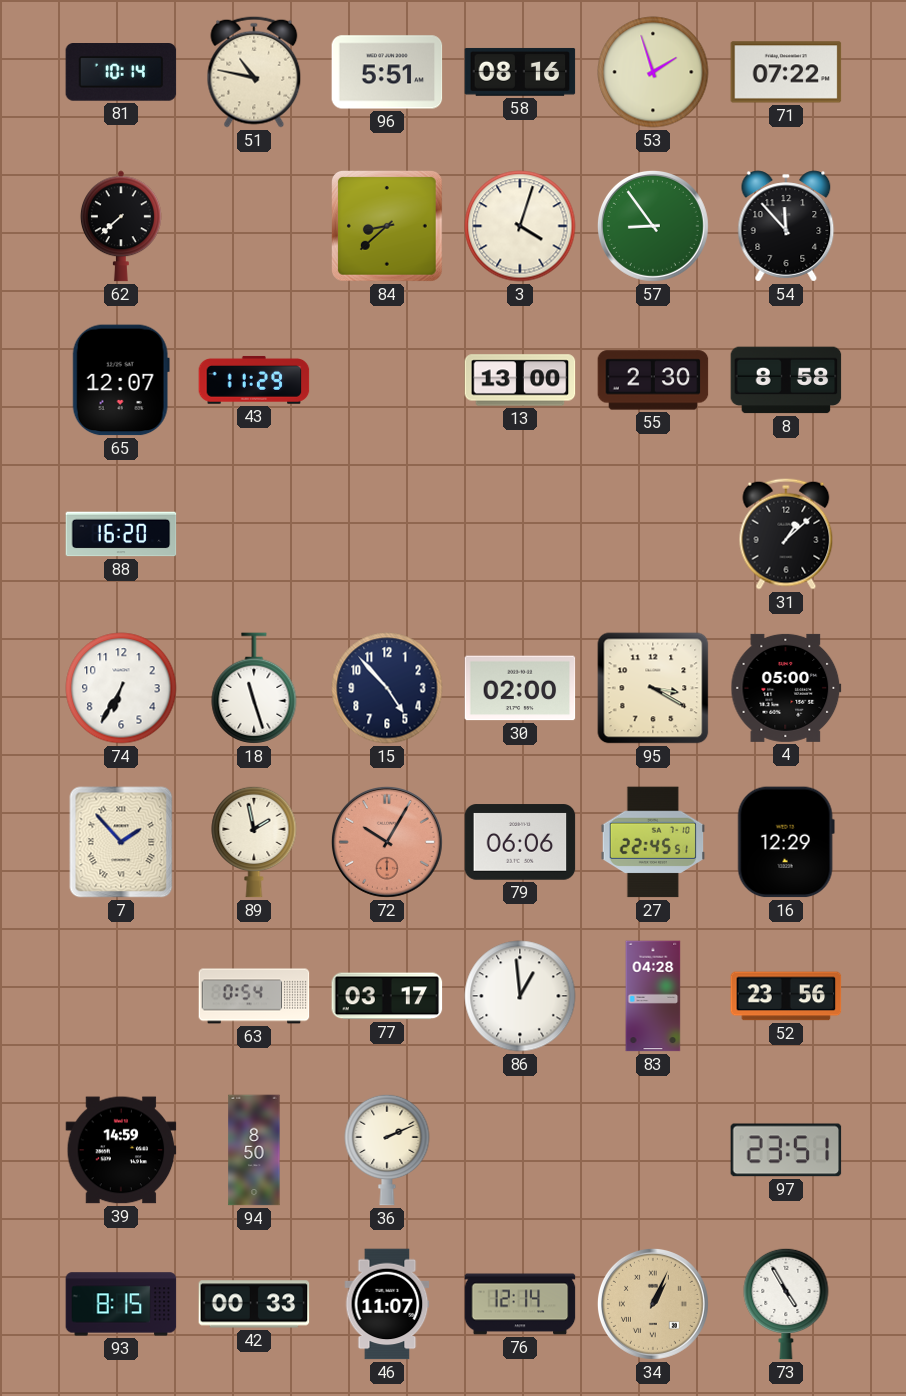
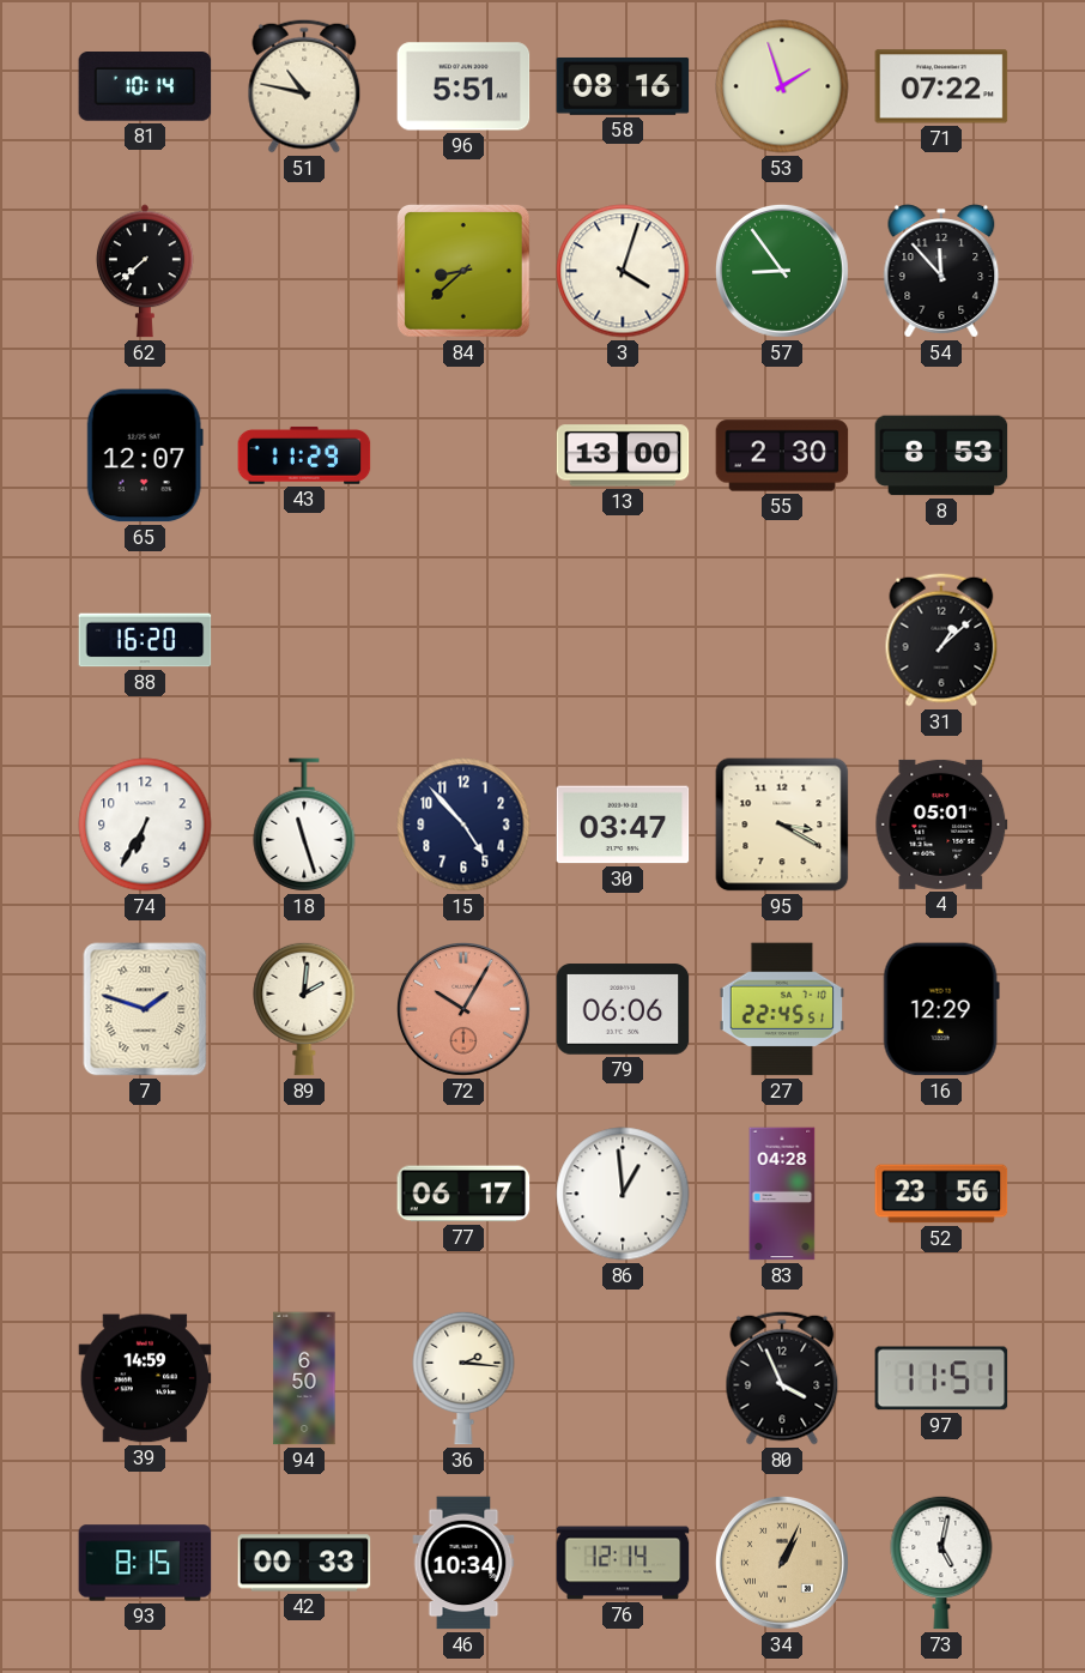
8: 8:58 -> 8:53
30: 02:00 -> 03:47
4: 05:00 -> 05:01
7: 1:53 -> 1:48
89: 1:58 -> 2:01
63: 0:54 -> none
77: 03:17 -> 06:17
94: 8:50 -> 6:50
36: 2:11 -> 2:16
80: none -> 3:56
97: 23:51 -> 11:51
46: 11:07 -> 10:34
73: 4:55 -> 5:02
